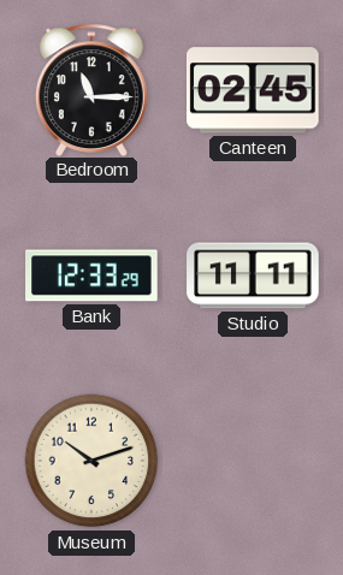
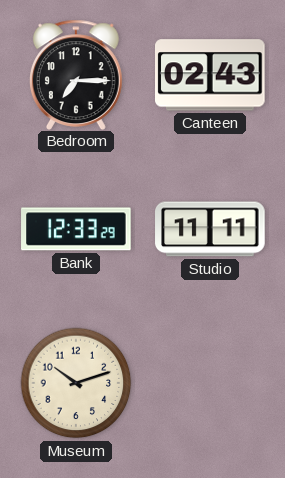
Bedroom: 11:15 -> 7:15
Canteen: 02:45 -> 02:43
